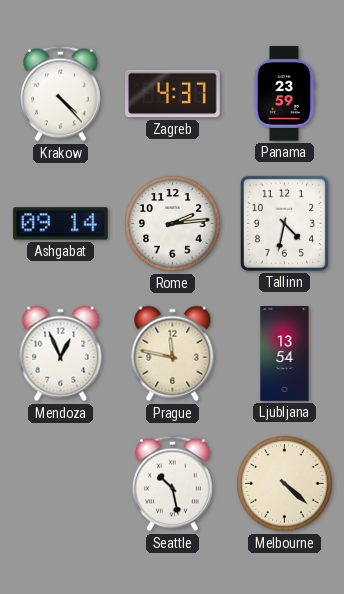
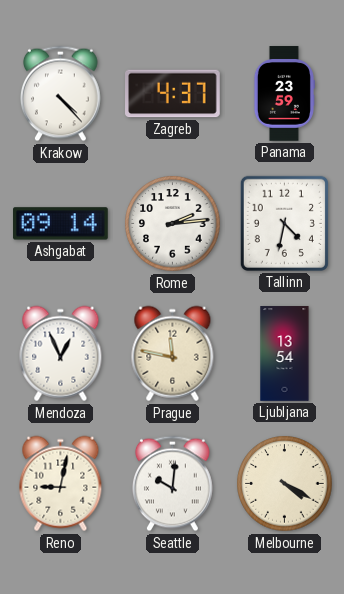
Reno: none -> 9:02
Seattle: 10:28 -> 10:01
Melbourne: 4:22 -> 4:20
